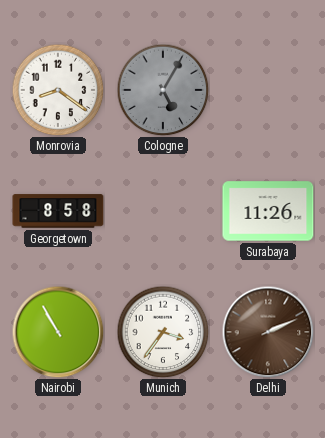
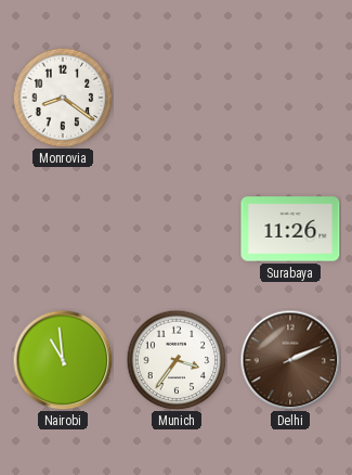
Cologne: 5:05 -> none
Georgetown: 8:58 -> none
Nairobi: 10:55 -> 10:59
